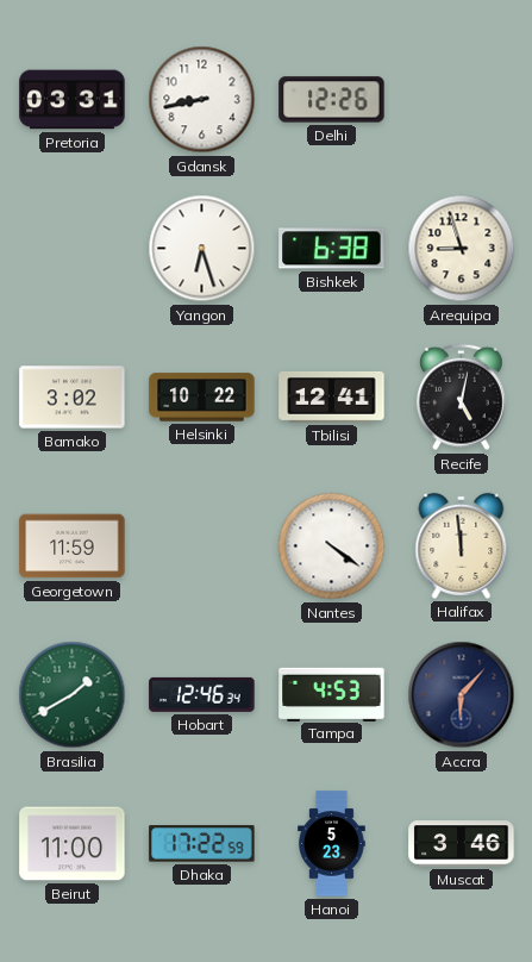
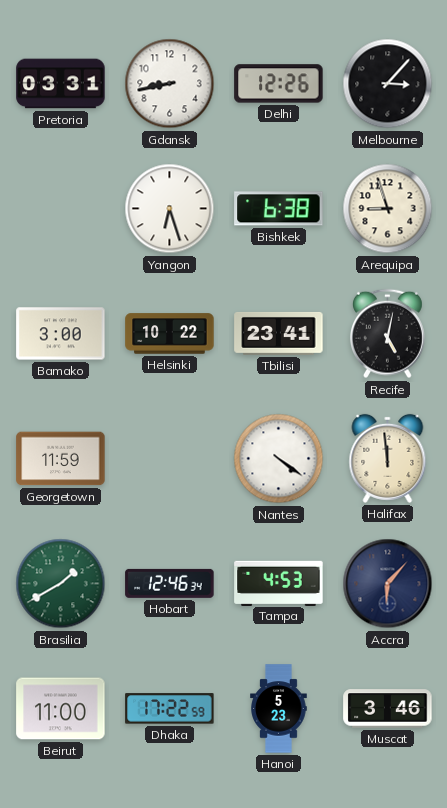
Melbourne: none -> 3:07
Bamako: 3:02 -> 3:00
Tbilisi: 12:41 -> 23:41
